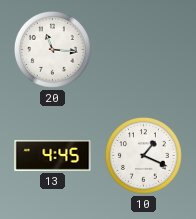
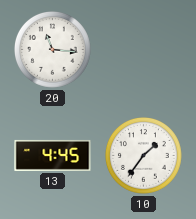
10: 1:19 -> 1:36
